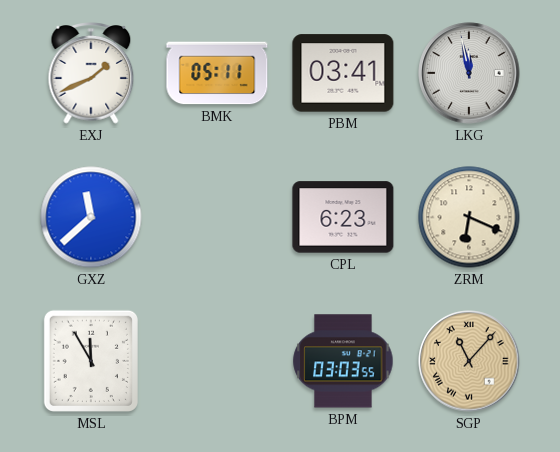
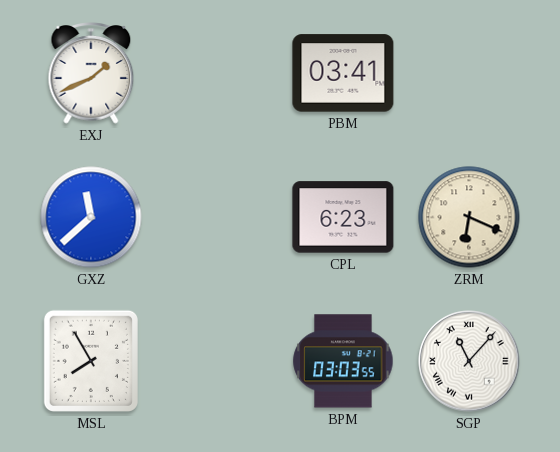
BMK: 05:11 -> none
LKG: 11:58 -> none
MSL: 11:55 -> 7:55
SGP dial: champagne -> white
